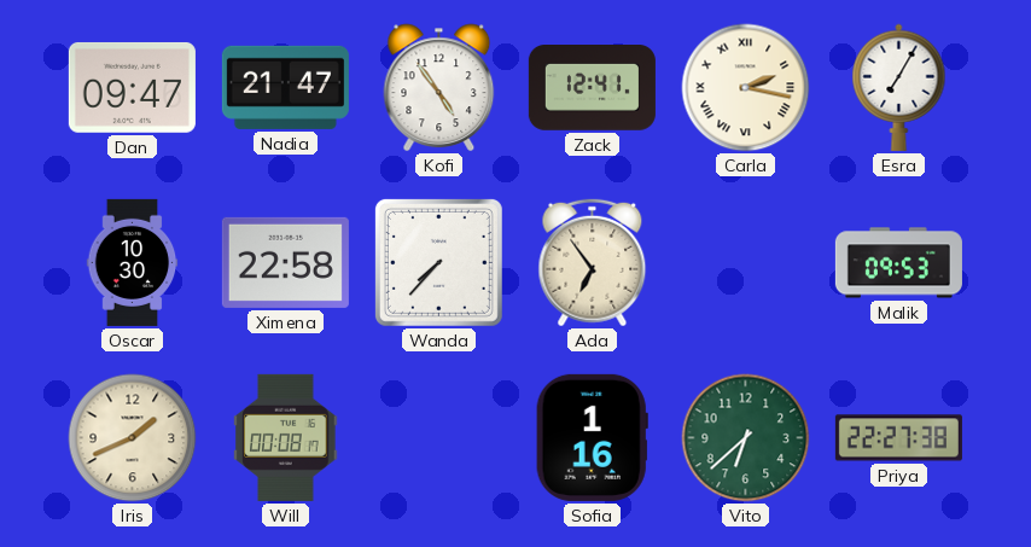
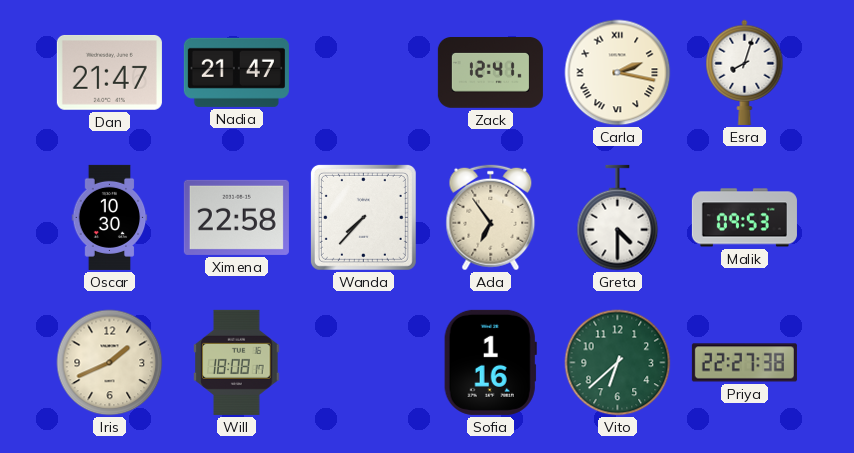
Dan: 09:47 -> 21:47
Kofi: 4:54 -> none
Esra: 7:05 -> 8:03
Greta: none -> 4:30
Will: 00:08 -> 18:08
